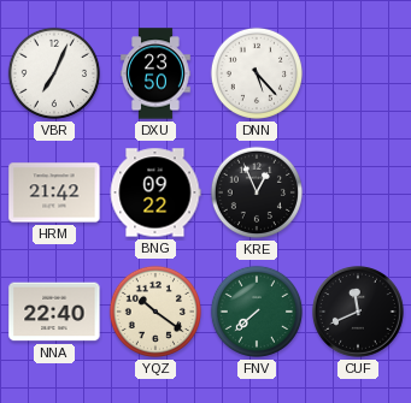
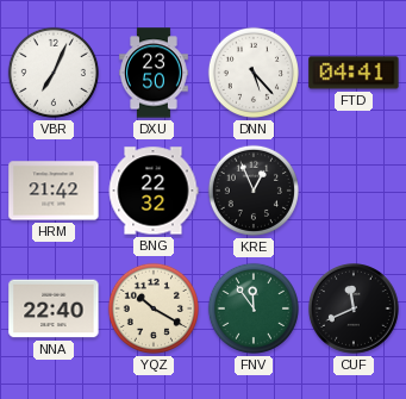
FTD: none -> 04:41
BNG: 09:22 -> 22:32
YQZ: 10:21 -> 10:20
FNV: 7:38 -> 11:54
